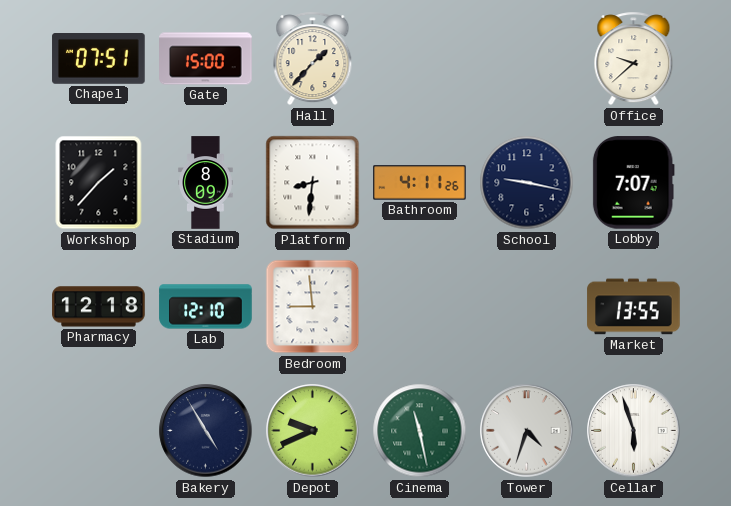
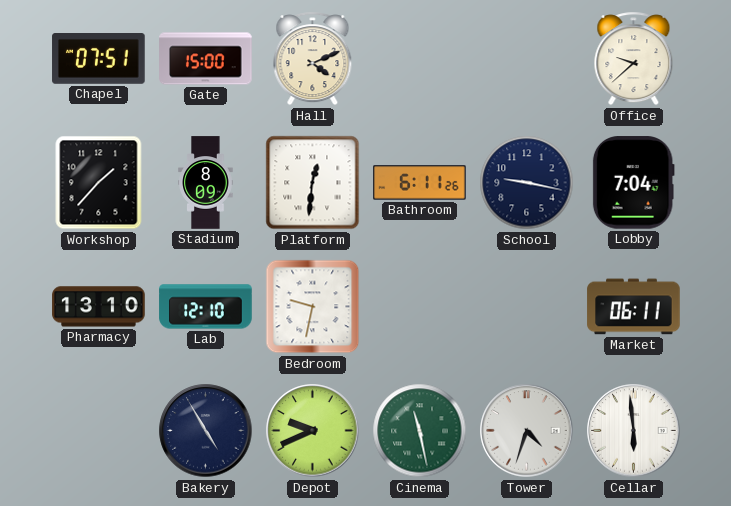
Hall: 1:37 -> 4:11
Platform: 8:31 -> 12:31
Bathroom: 4:11 -> 6:11
Lobby: 7:07 -> 7:04
Pharmacy: 12:18 -> 13:10
Bedroom: 8:59 -> 9:32
Market: 13:55 -> 06:11
Cellar: 5:57 -> 5:59
